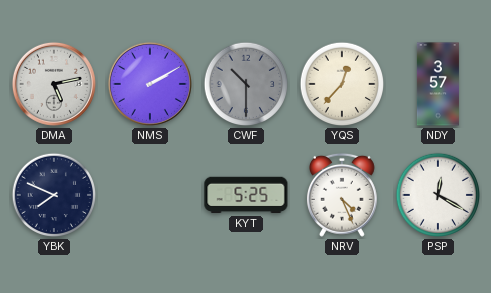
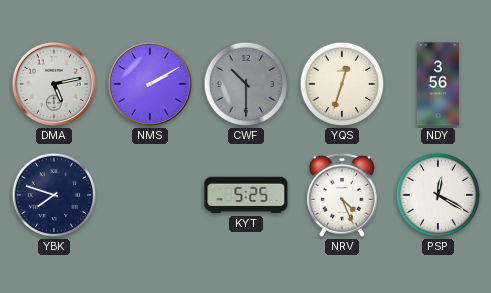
YQS: 12:37 -> 12:33
NDY: 3:57 -> 3:56
YBK: 7:49 -> 7:48
